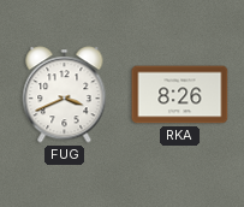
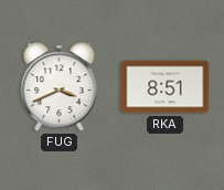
RKA: 8:26 -> 8:51
